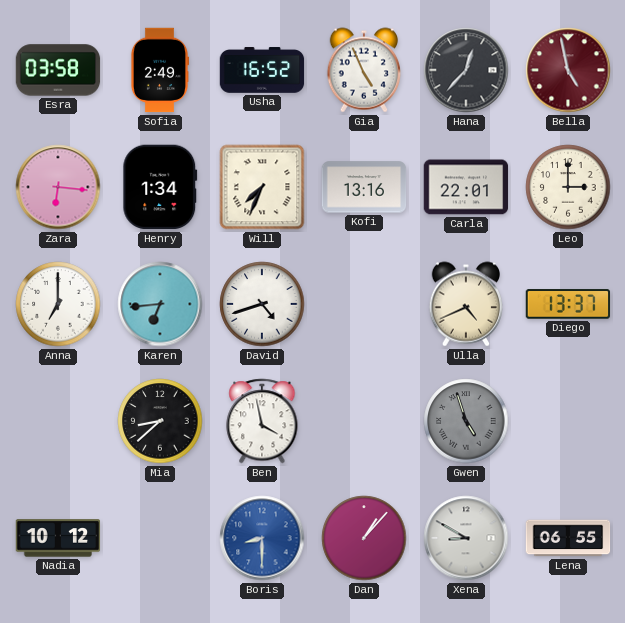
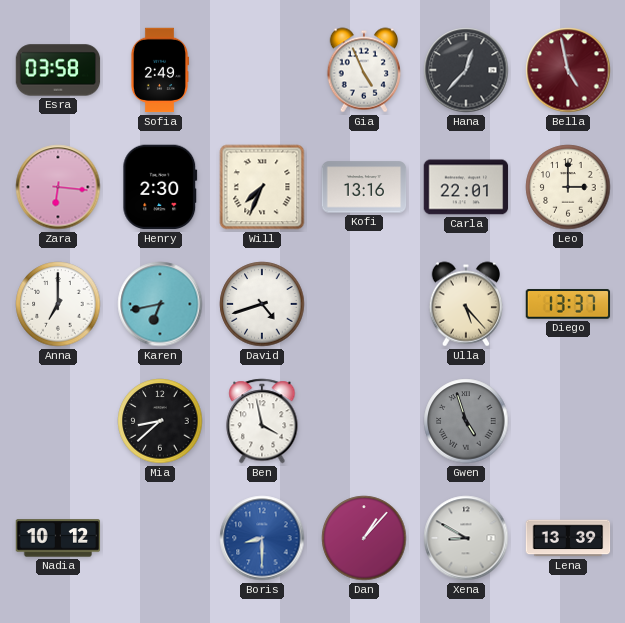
Usha: 16:52 -> none
Henry: 1:34 -> 2:30
Karen: 6:44 -> 6:43
Ulla: 4:41 -> 5:23
Lena: 06:55 -> 13:39
